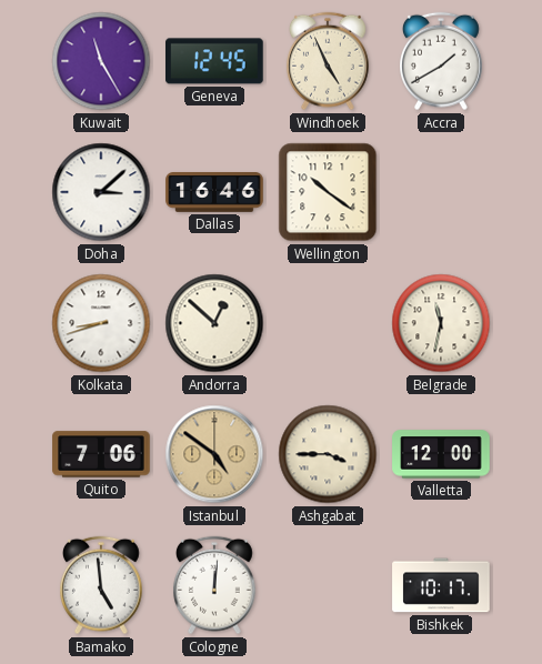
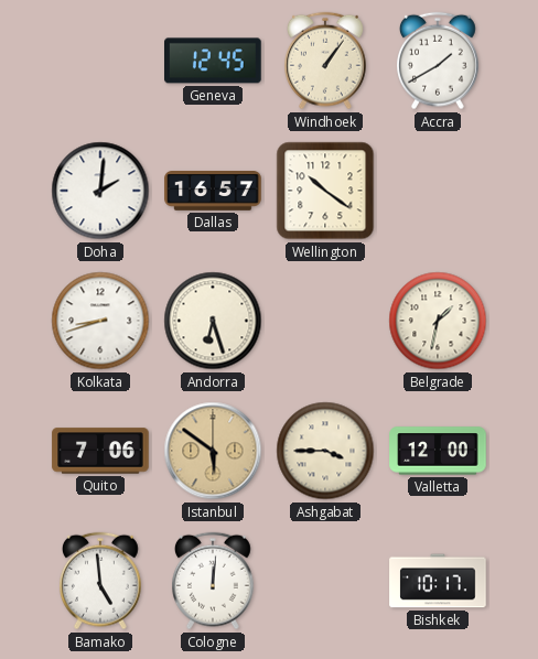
Kuwait: 11:25 -> none
Windhoek: 4:56 -> 1:06
Doha: 3:08 -> 2:01
Dallas: 16:46 -> 16:57
Andorra: 12:52 -> 6:27
Belgrade: 11:32 -> 1:32
Istanbul: 4:51 -> 5:51
